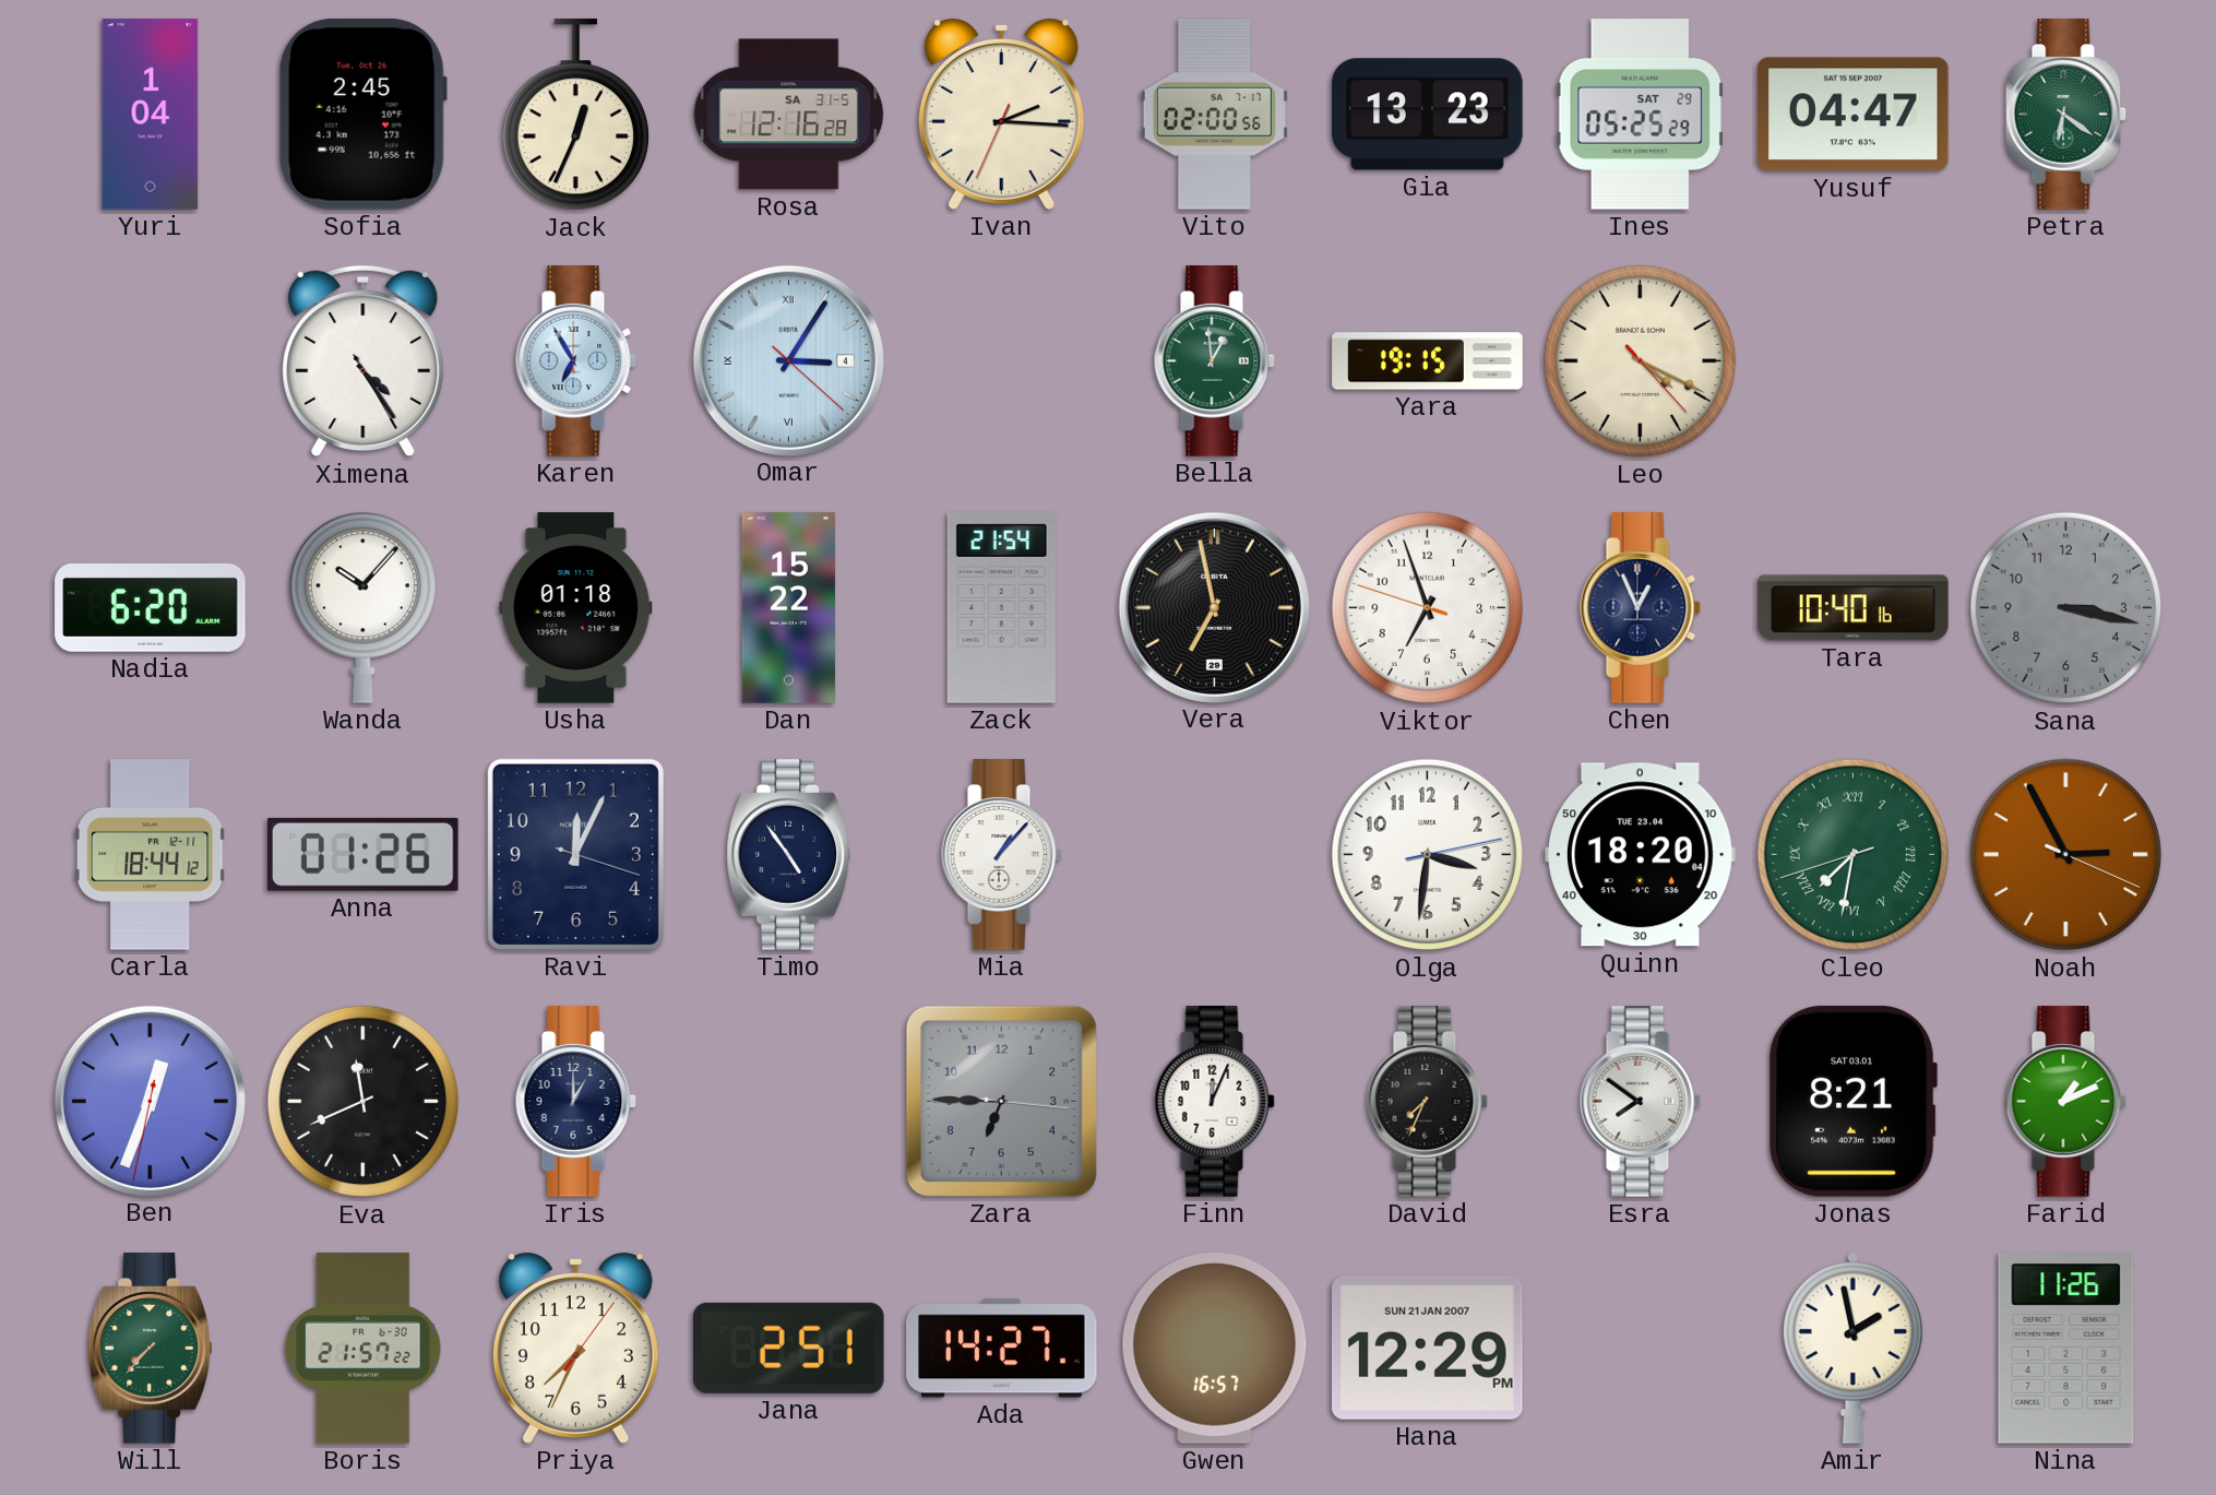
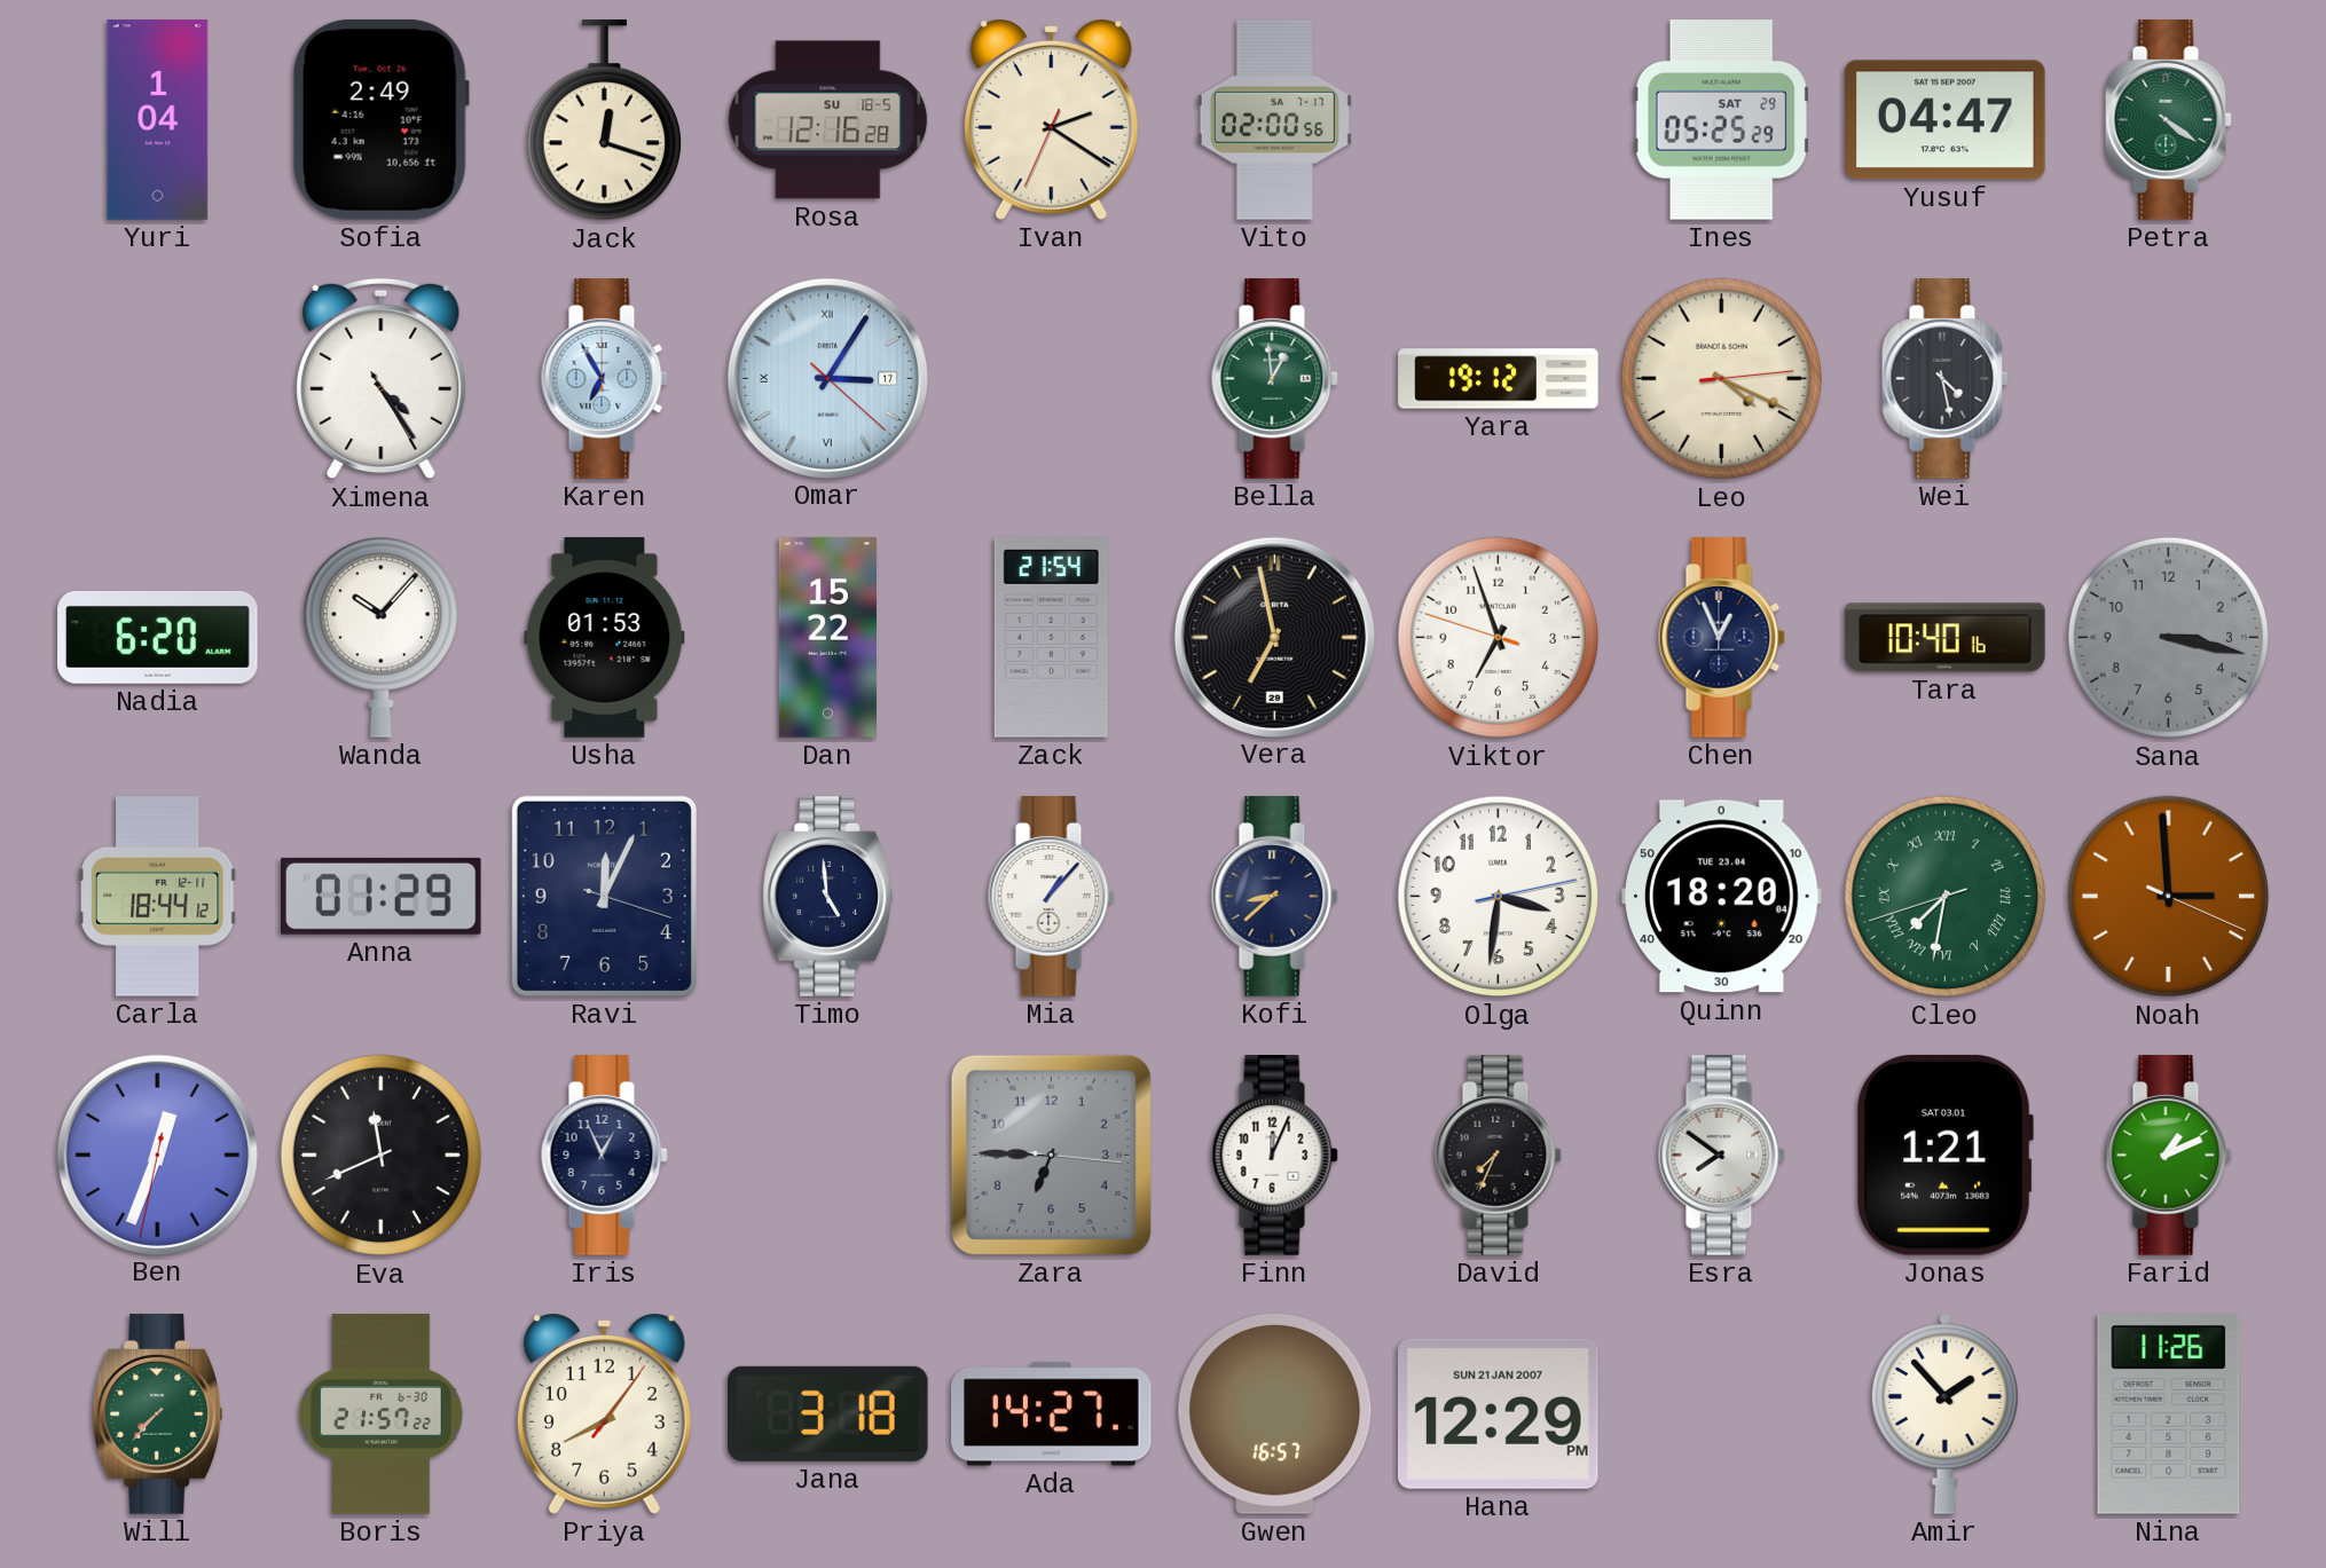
Sofia: 2:45 -> 2:49
Jack: 12:34 -> 12:18
Rosa date: SA 31-5 -> SU 18-5
Ivan: 2:15 -> 2:20
Gia: 13:23 -> none
Petra: 6:21 -> 4:21
Omar date: 4 -> 17
Yara: 19:15 -> 19:12
Leo: 4:19:23 -> 4:19:14
Wei: none -> 4:28
Usha: 01:18 -> 01:53
Anna: 01:26 -> 01:29
Timo: 4:54 -> 4:59
Kofi: none -> 8:38
Noah: 2:55 -> 2:59
Iris: 1:00 -> 12:56
Jonas: 8:21 -> 1:21
Priya: 7:34 -> 8:06
Jana: 2:51 -> 3:18
Amir: 1:58 -> 1:53
